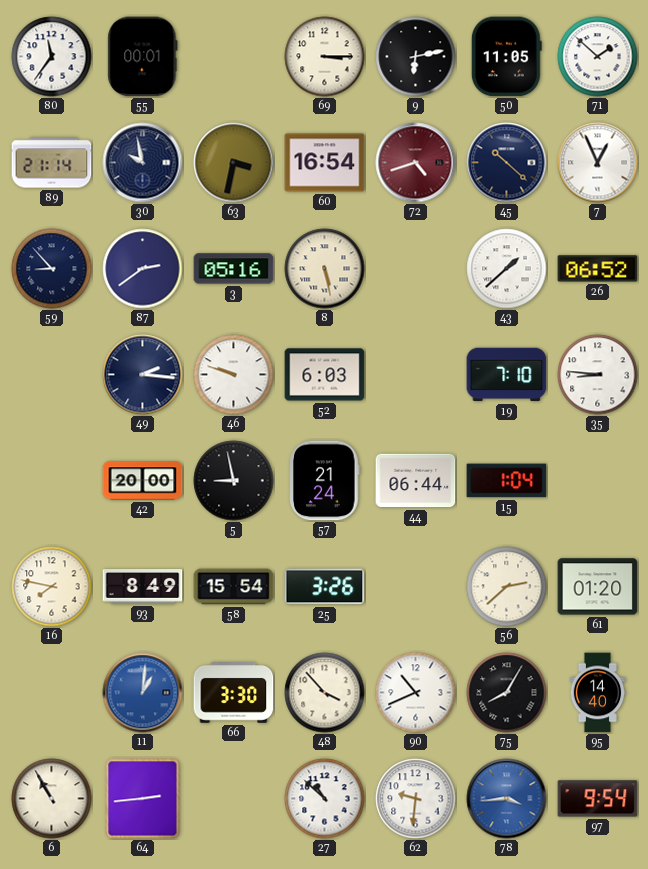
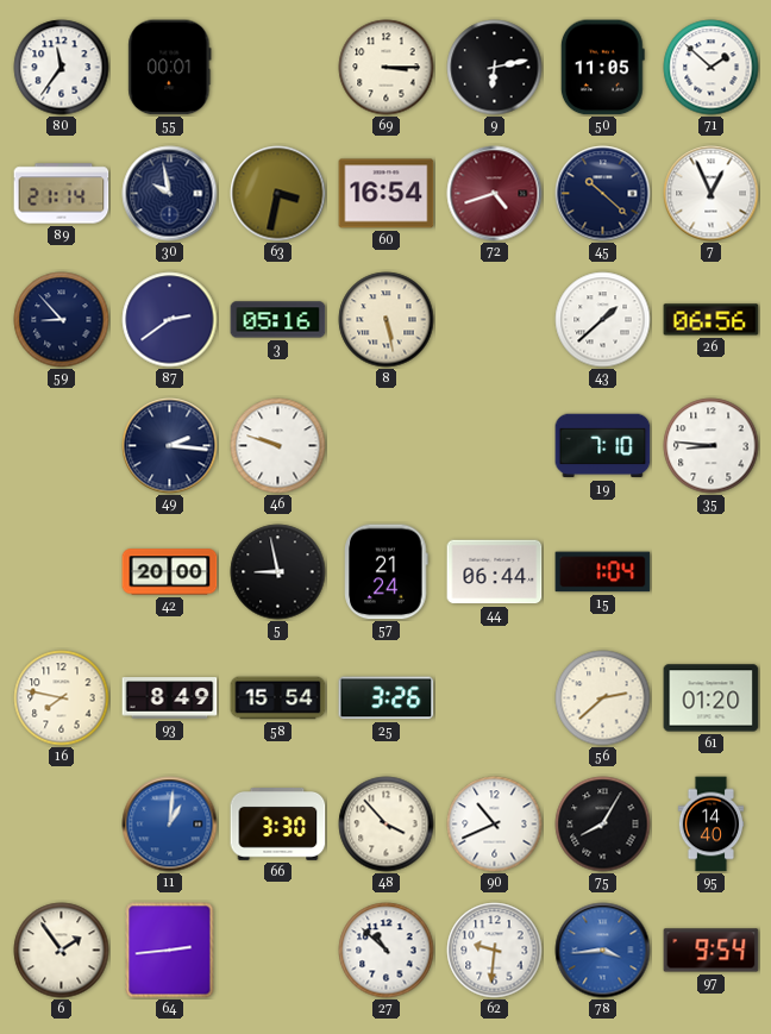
26: 06:52 -> 06:56
52: 6:03 -> none
6: 10:55 -> 1:54
